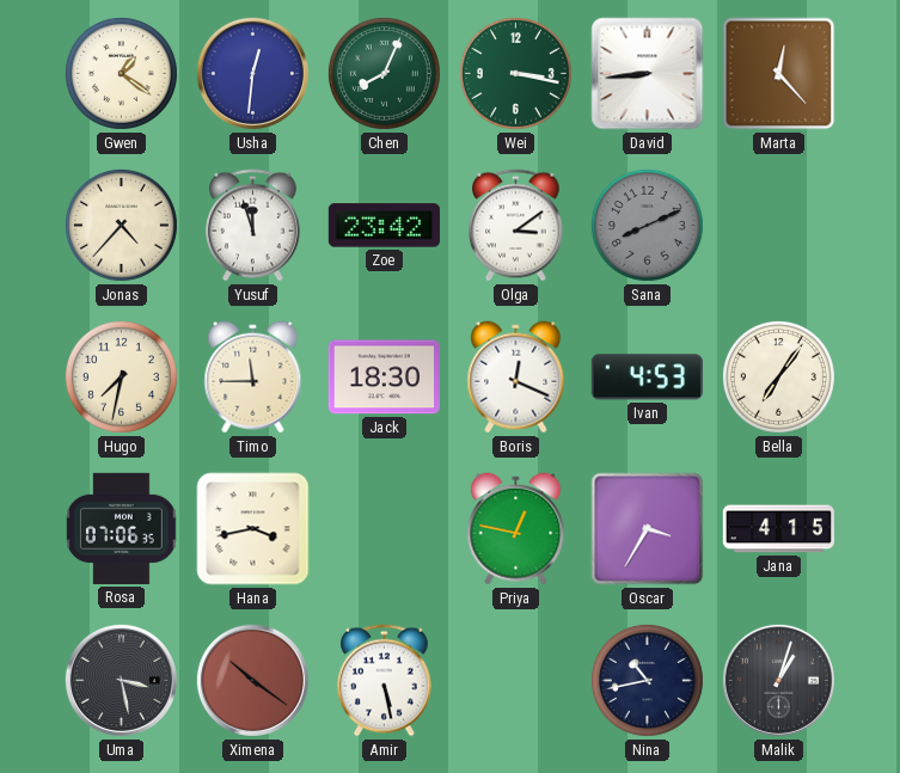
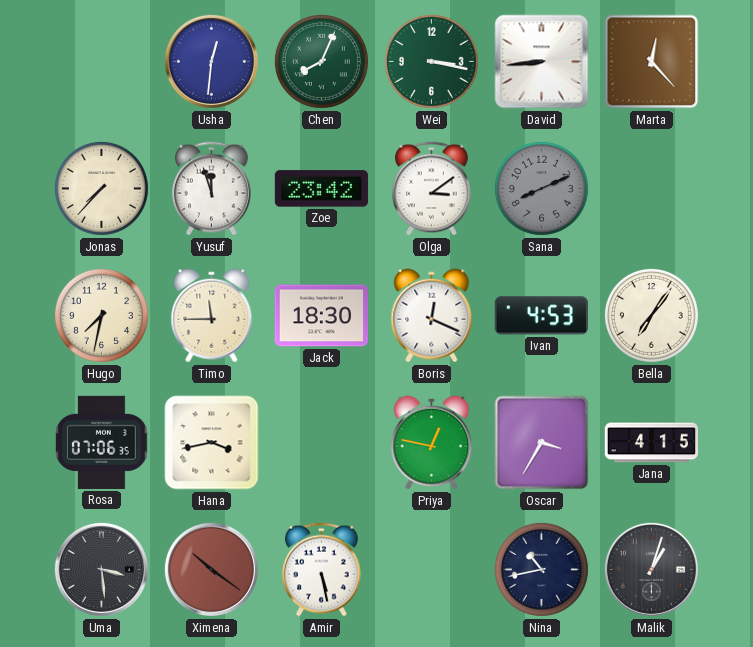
Gwen: 1:21 -> none
Jonas: 4:37 -> 7:37
Uma: 3:28 -> 3:29
